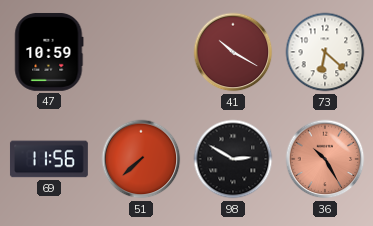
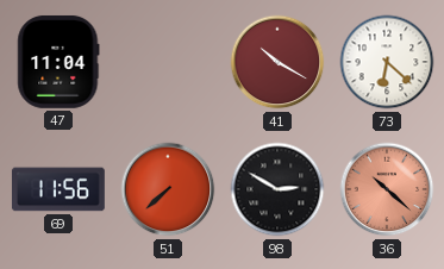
47: 10:59 -> 11:04
36: 10:25 -> 10:22
